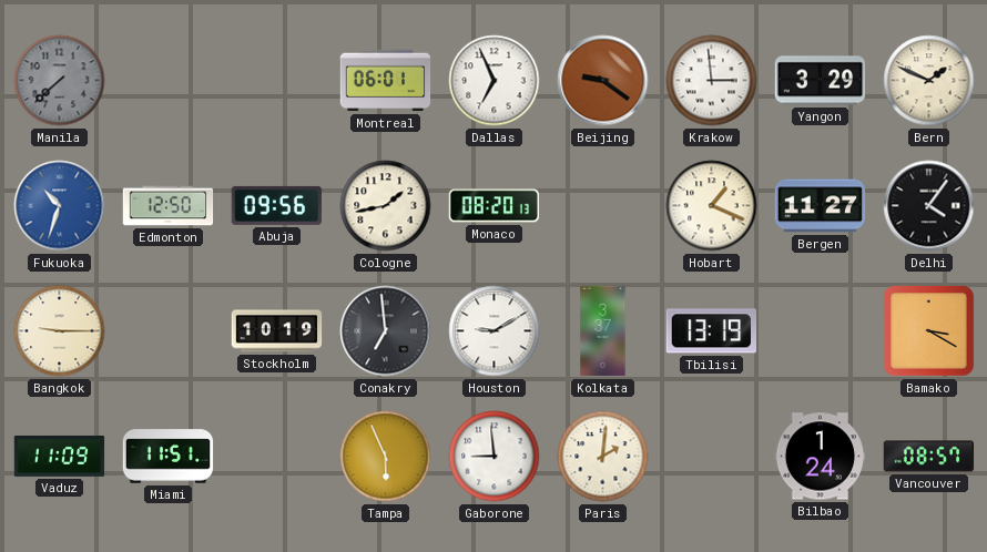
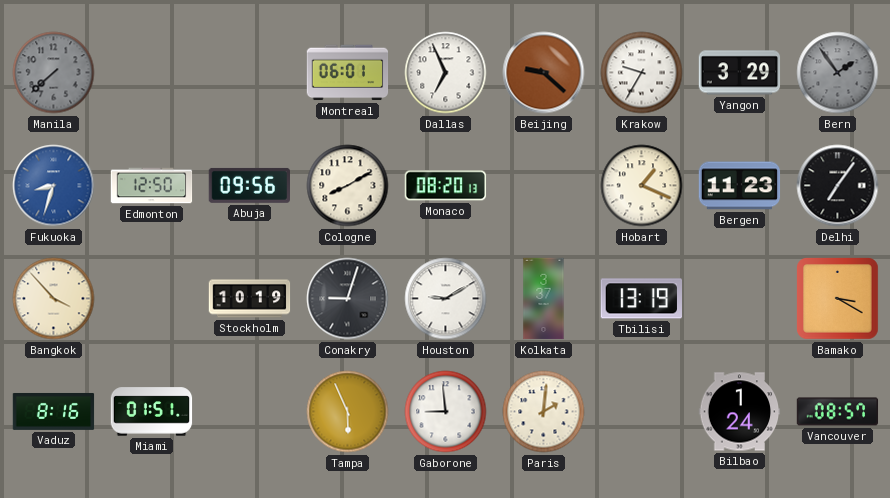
Beijing: 9:21 -> 9:22
Krakow: 2:59 -> 9:35
Bern: 1:49 -> 1:54
Bern dial: cream -> grey
Fukuoka: 10:33 -> 8:33
Cologne: 1:43 -> 8:10
Bergen: 11:27 -> 11:23
Delhi: 4:06 -> 7:06
Bangkok: 9:15 -> 3:53
Conakry: 6:59 -> 9:03
Vaduz: 11:09 -> 8:16
Miami: 11:51 -> 01:51
